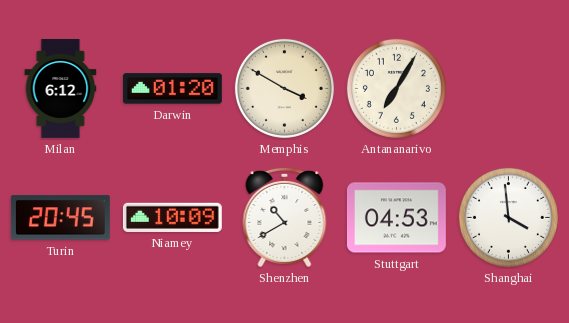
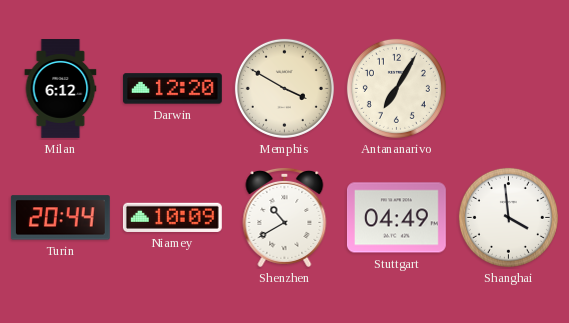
Darwin: 01:20 -> 12:20
Turin: 20:45 -> 20:44
Stuttgart: 04:53 -> 04:49
